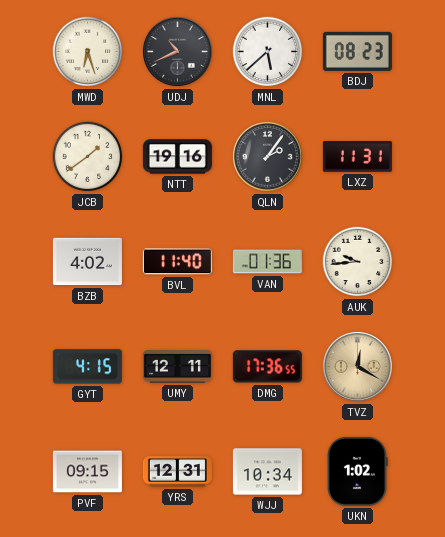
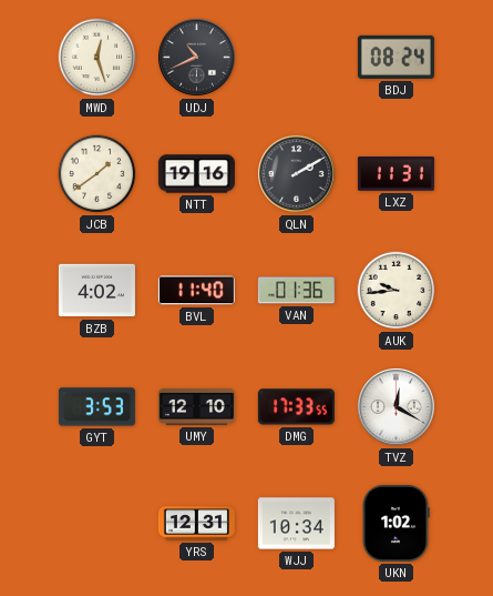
MWD: 6:27 -> 12:27
MNL: 5:38 -> none
BDJ: 08:23 -> 08:24
QLN: 2:06 -> 2:10
GYT: 4:15 -> 3:53
UMY: 12:11 -> 12:10
DMG: 17:36 -> 17:33
TVZ dial: champagne -> white
PVF: 09:15 -> none
